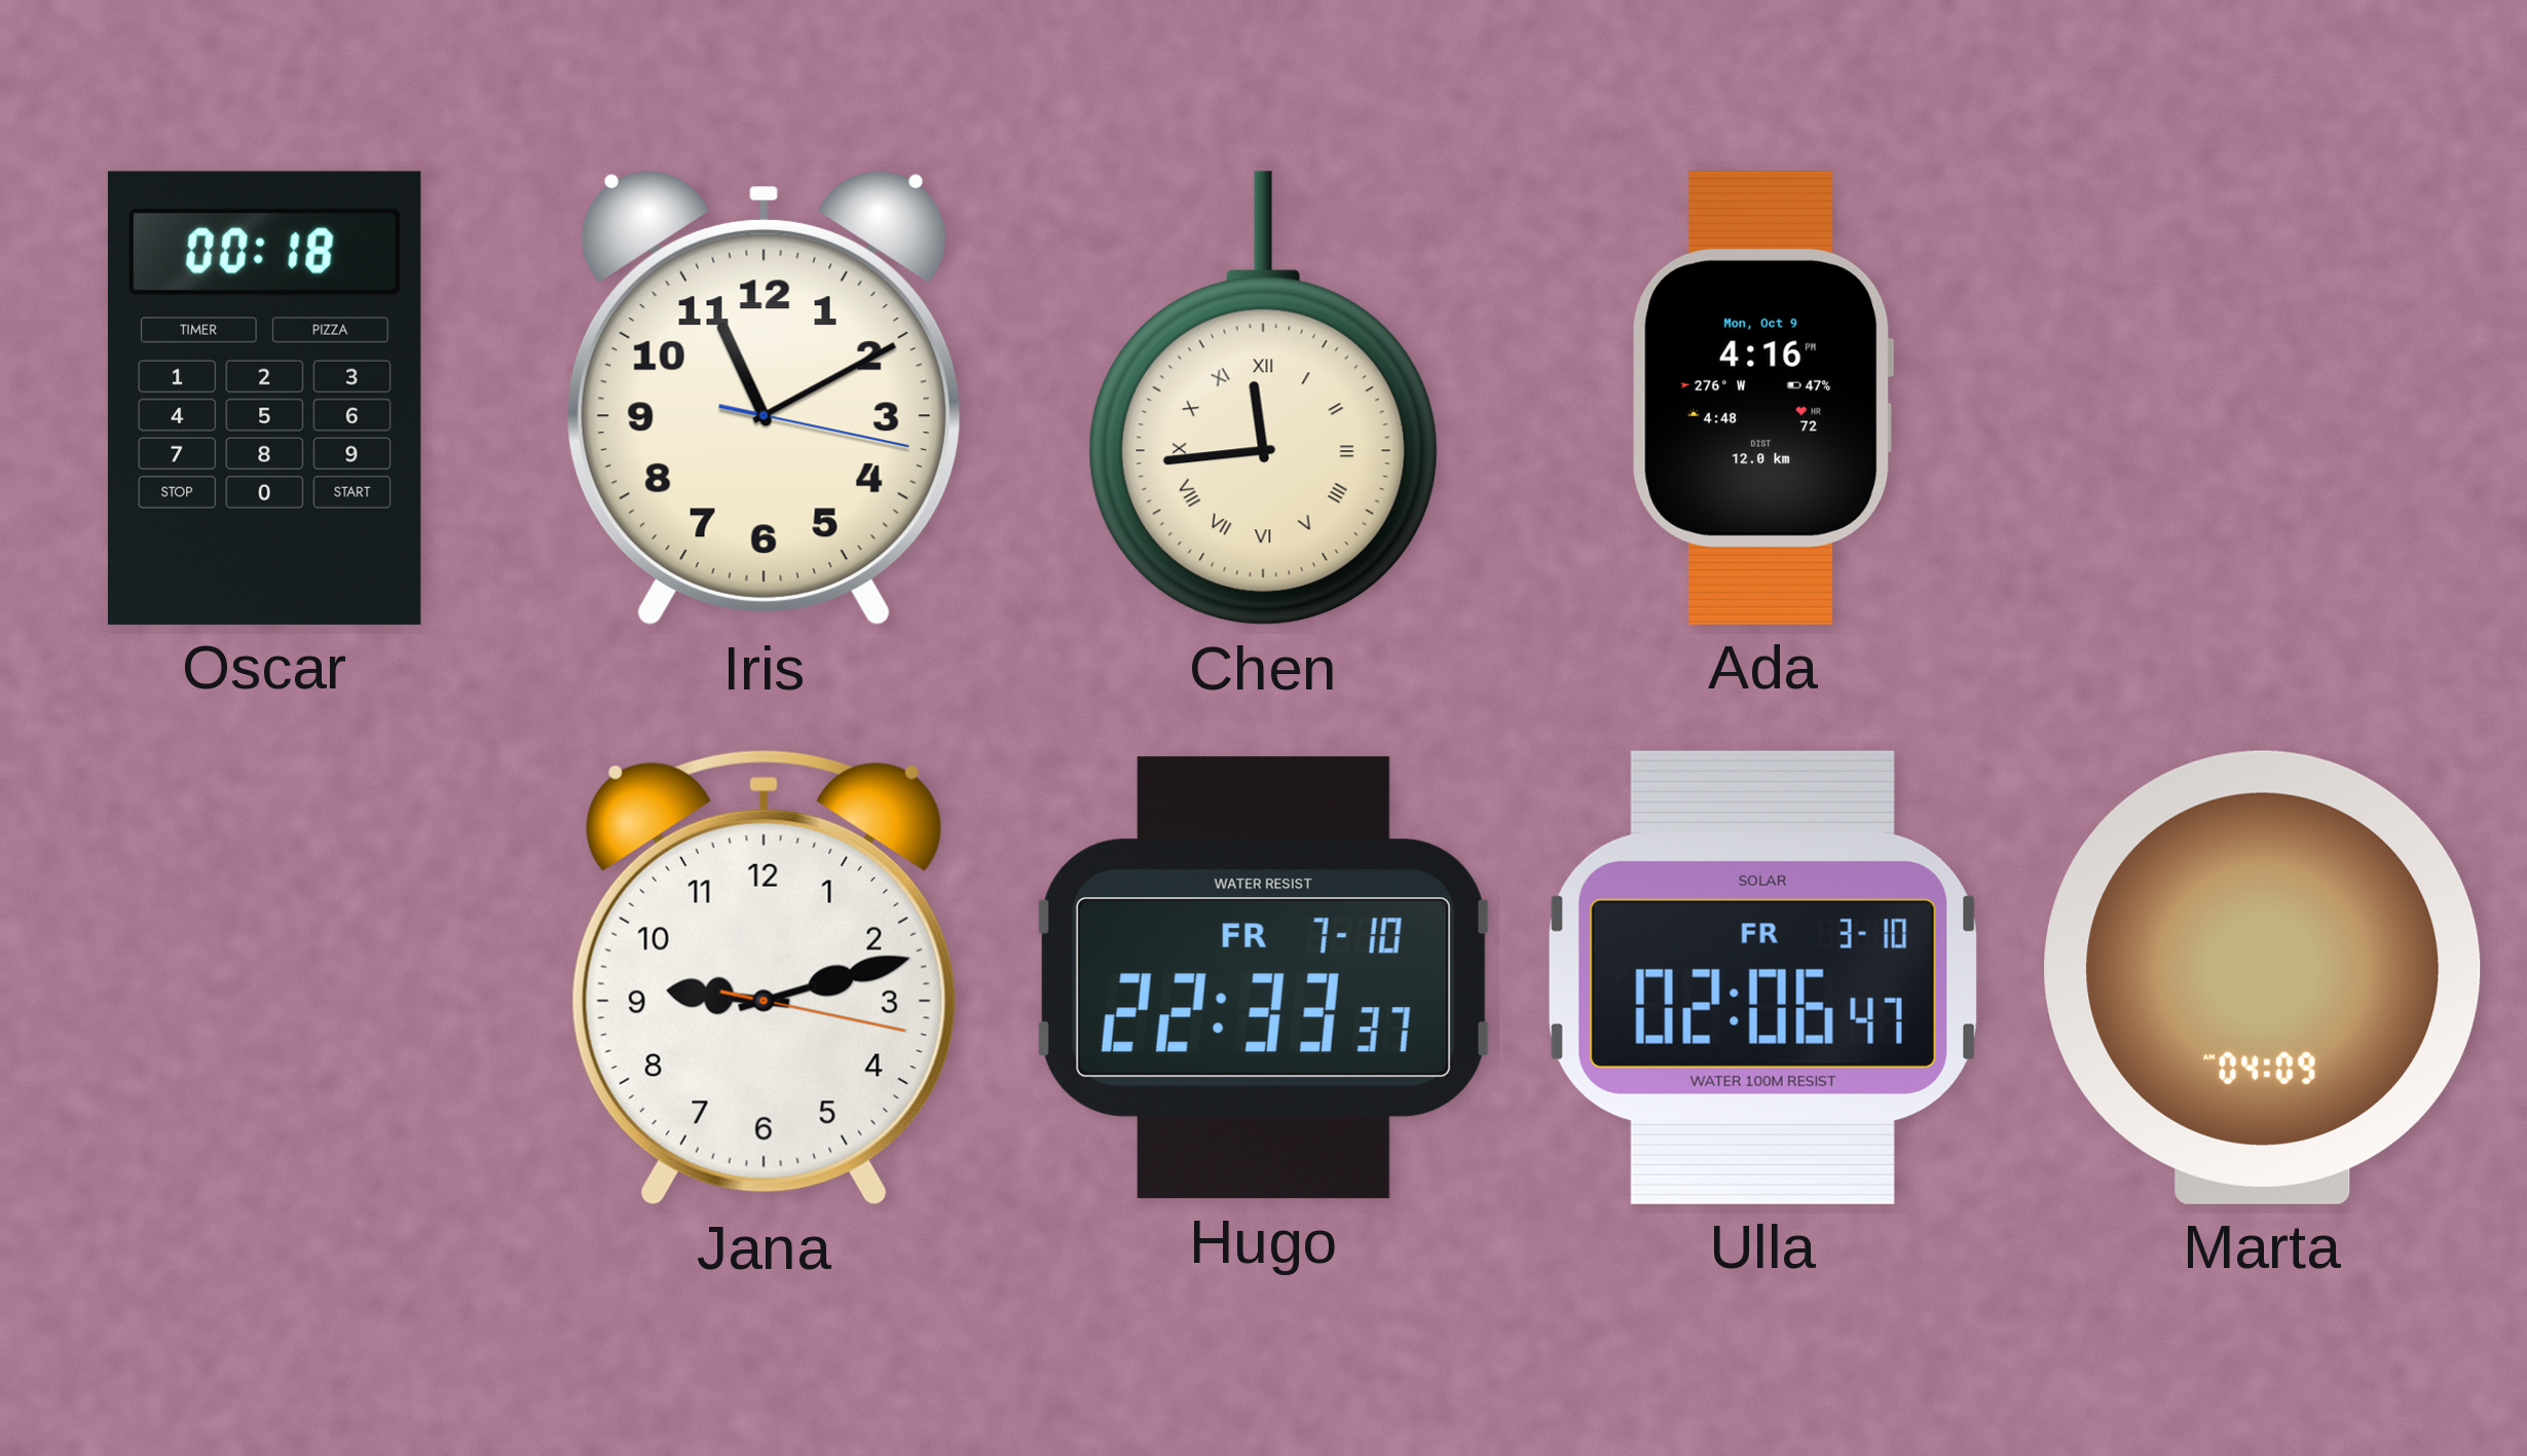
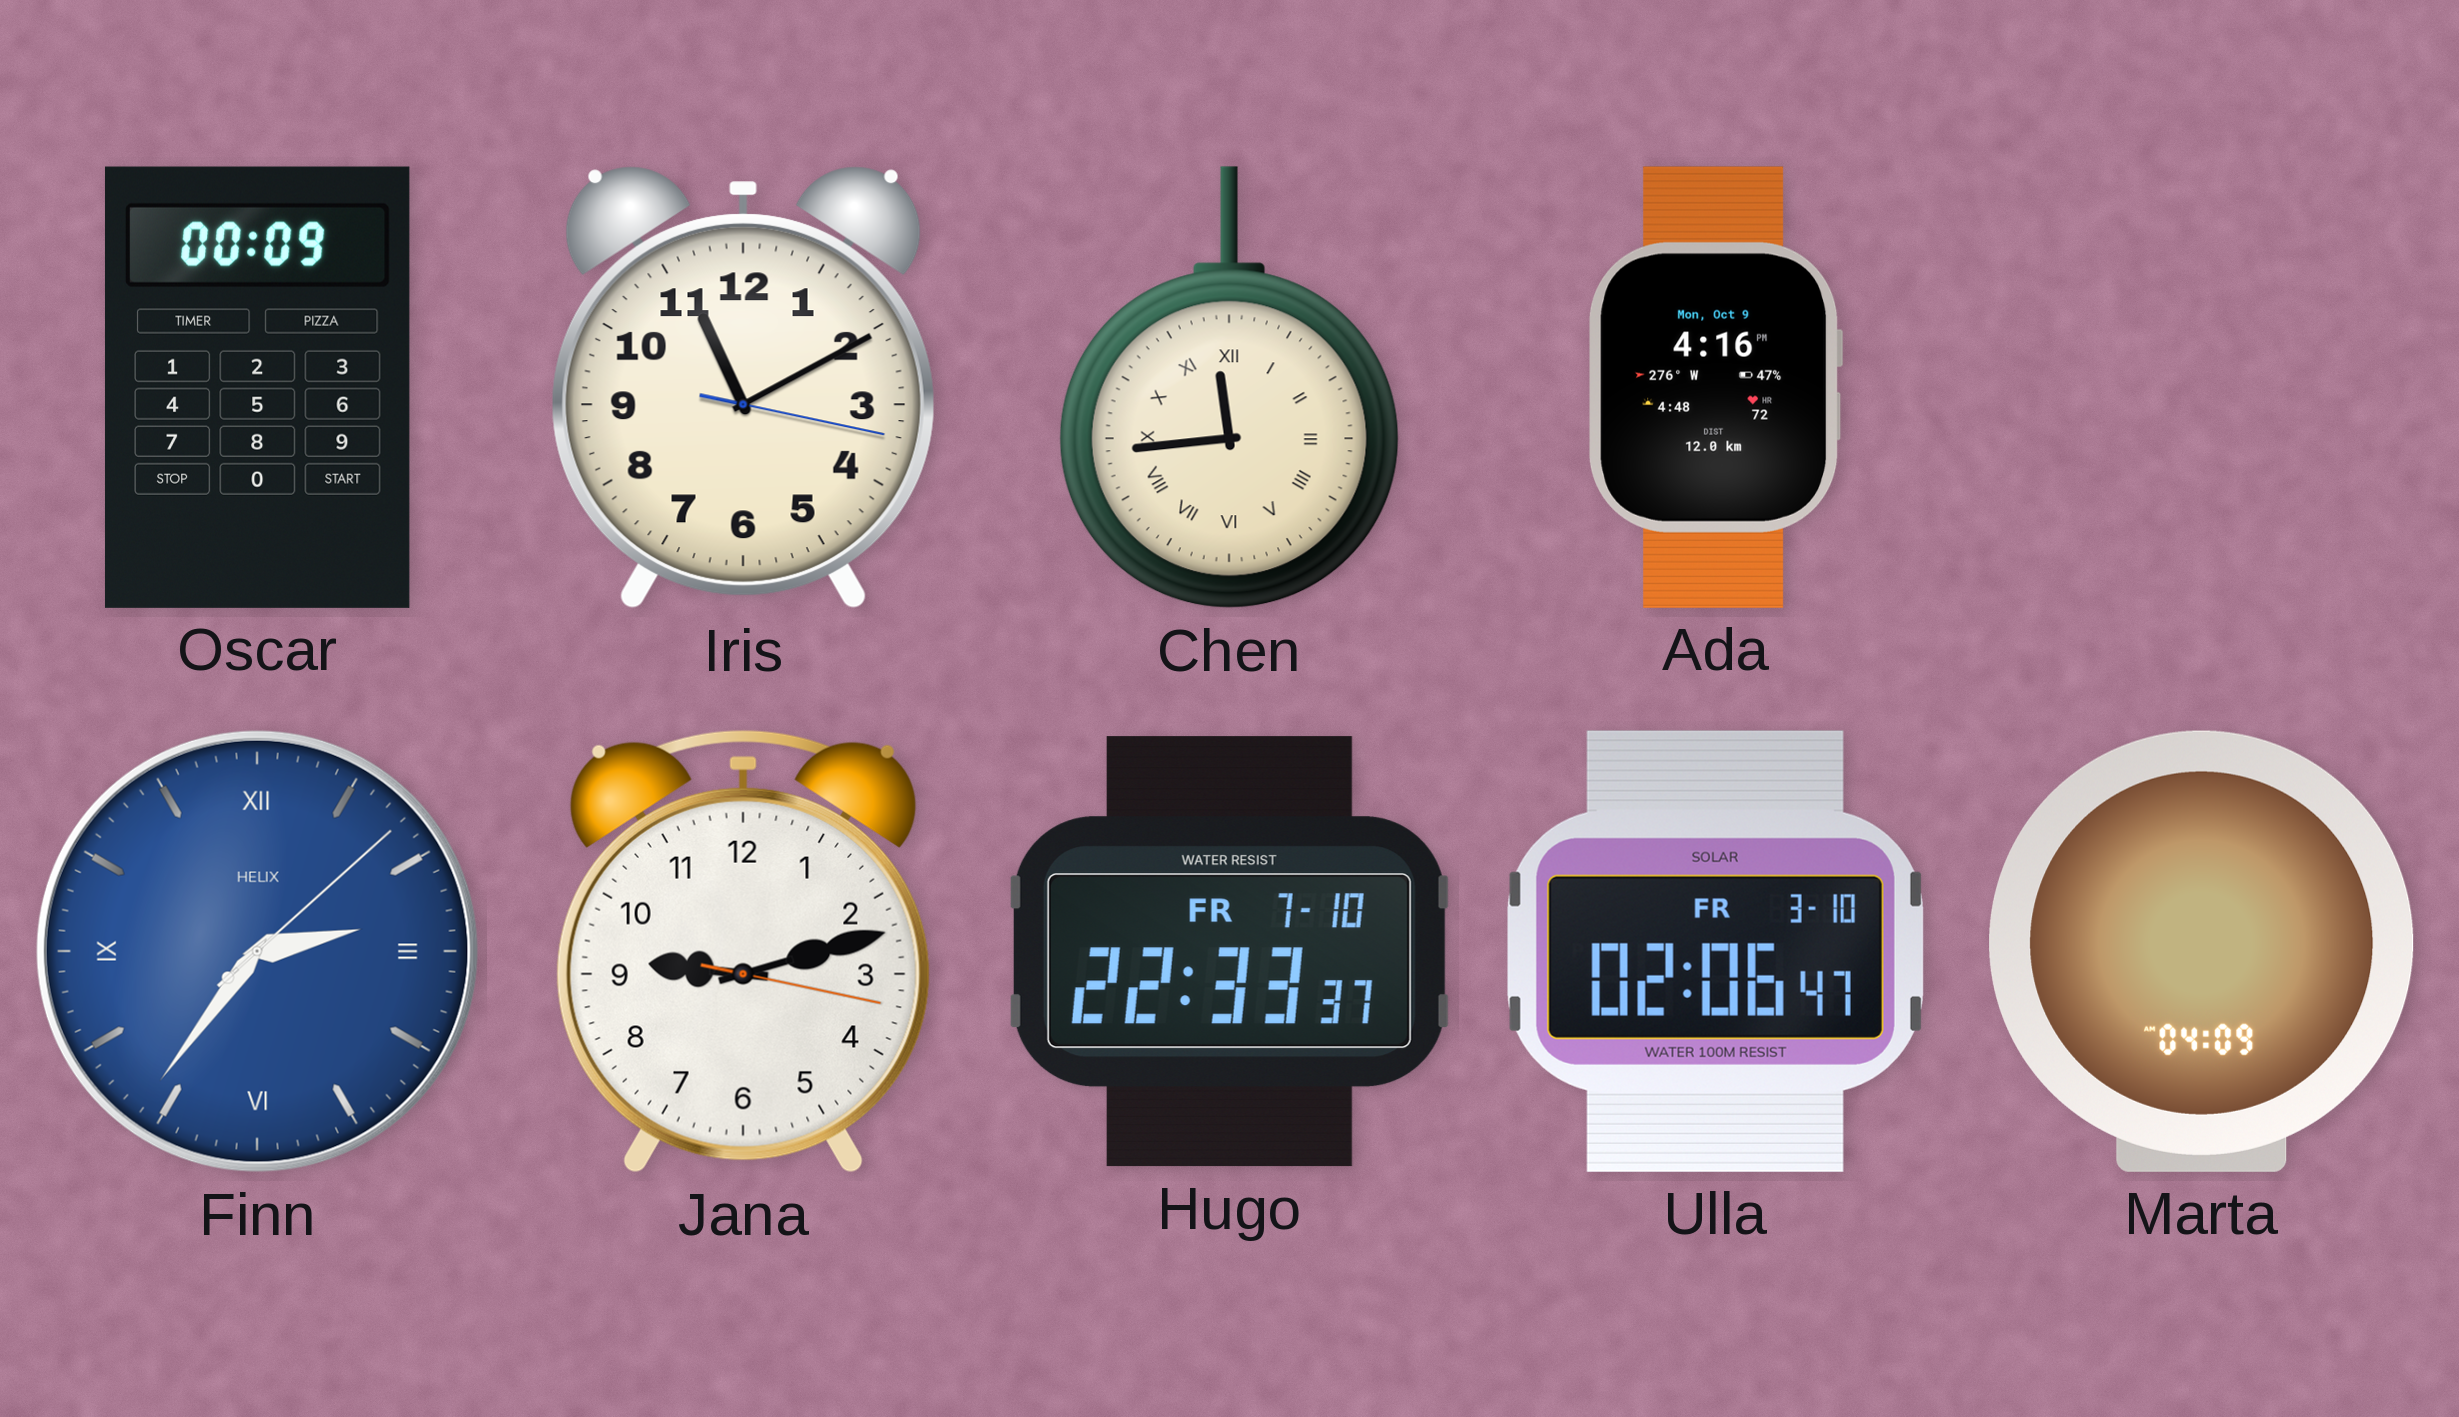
Oscar: 00:18 -> 00:09
Finn: none -> 2:36
